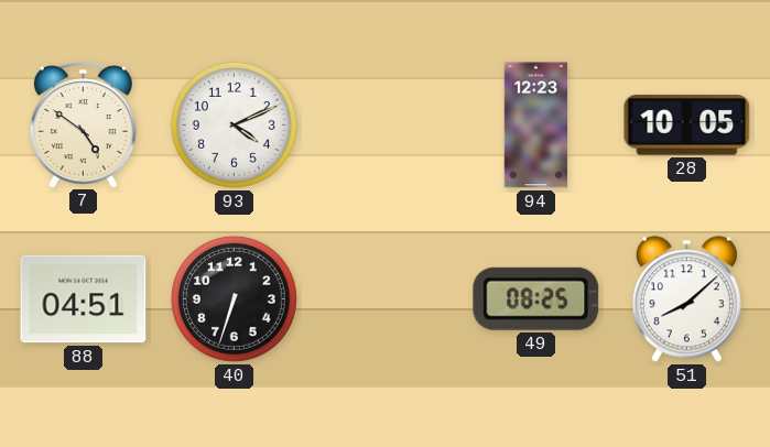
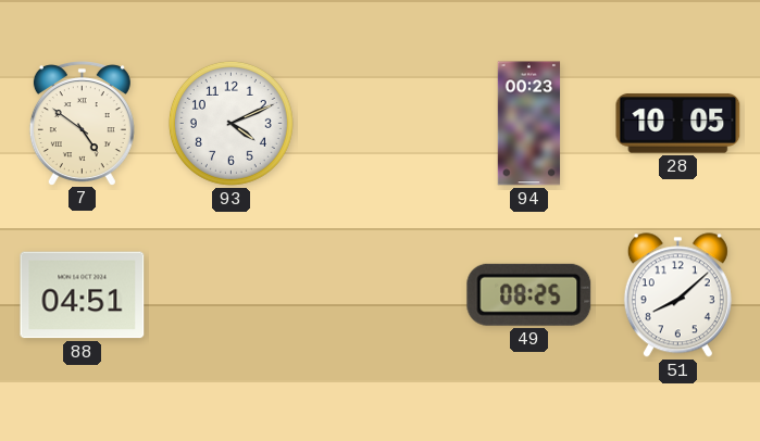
94: 12:23 -> 00:23
40: 6:33 -> none
